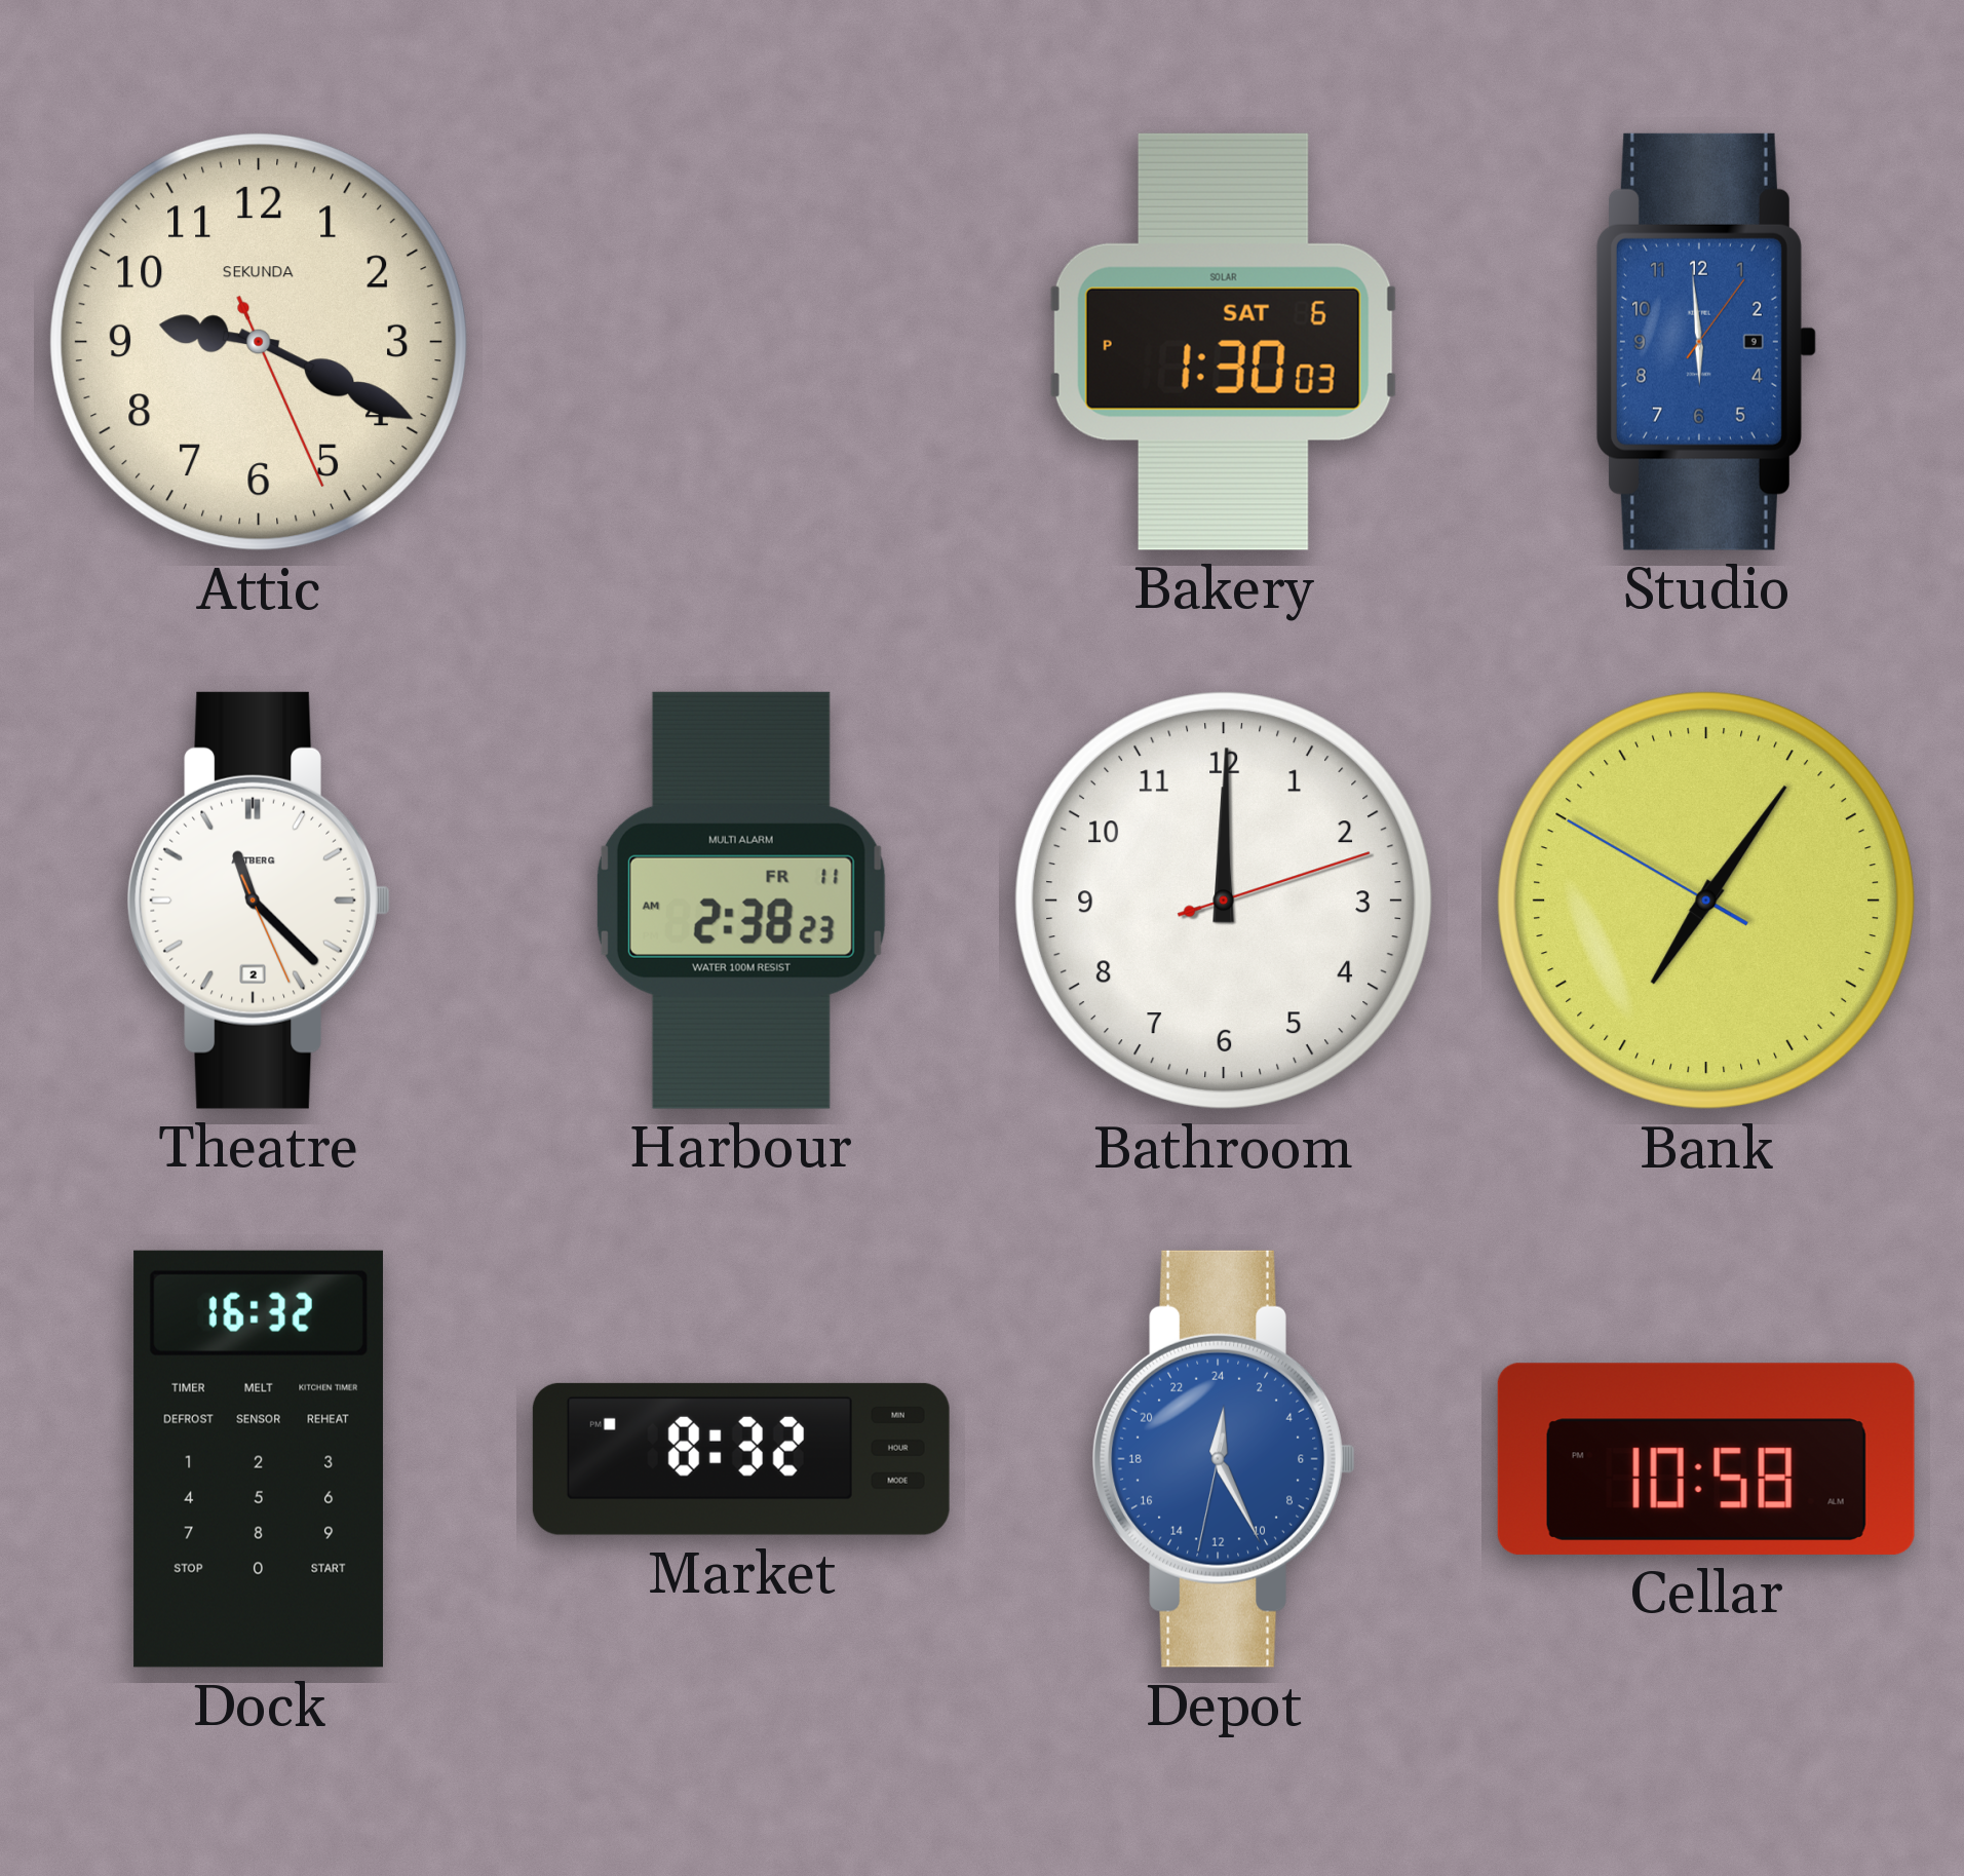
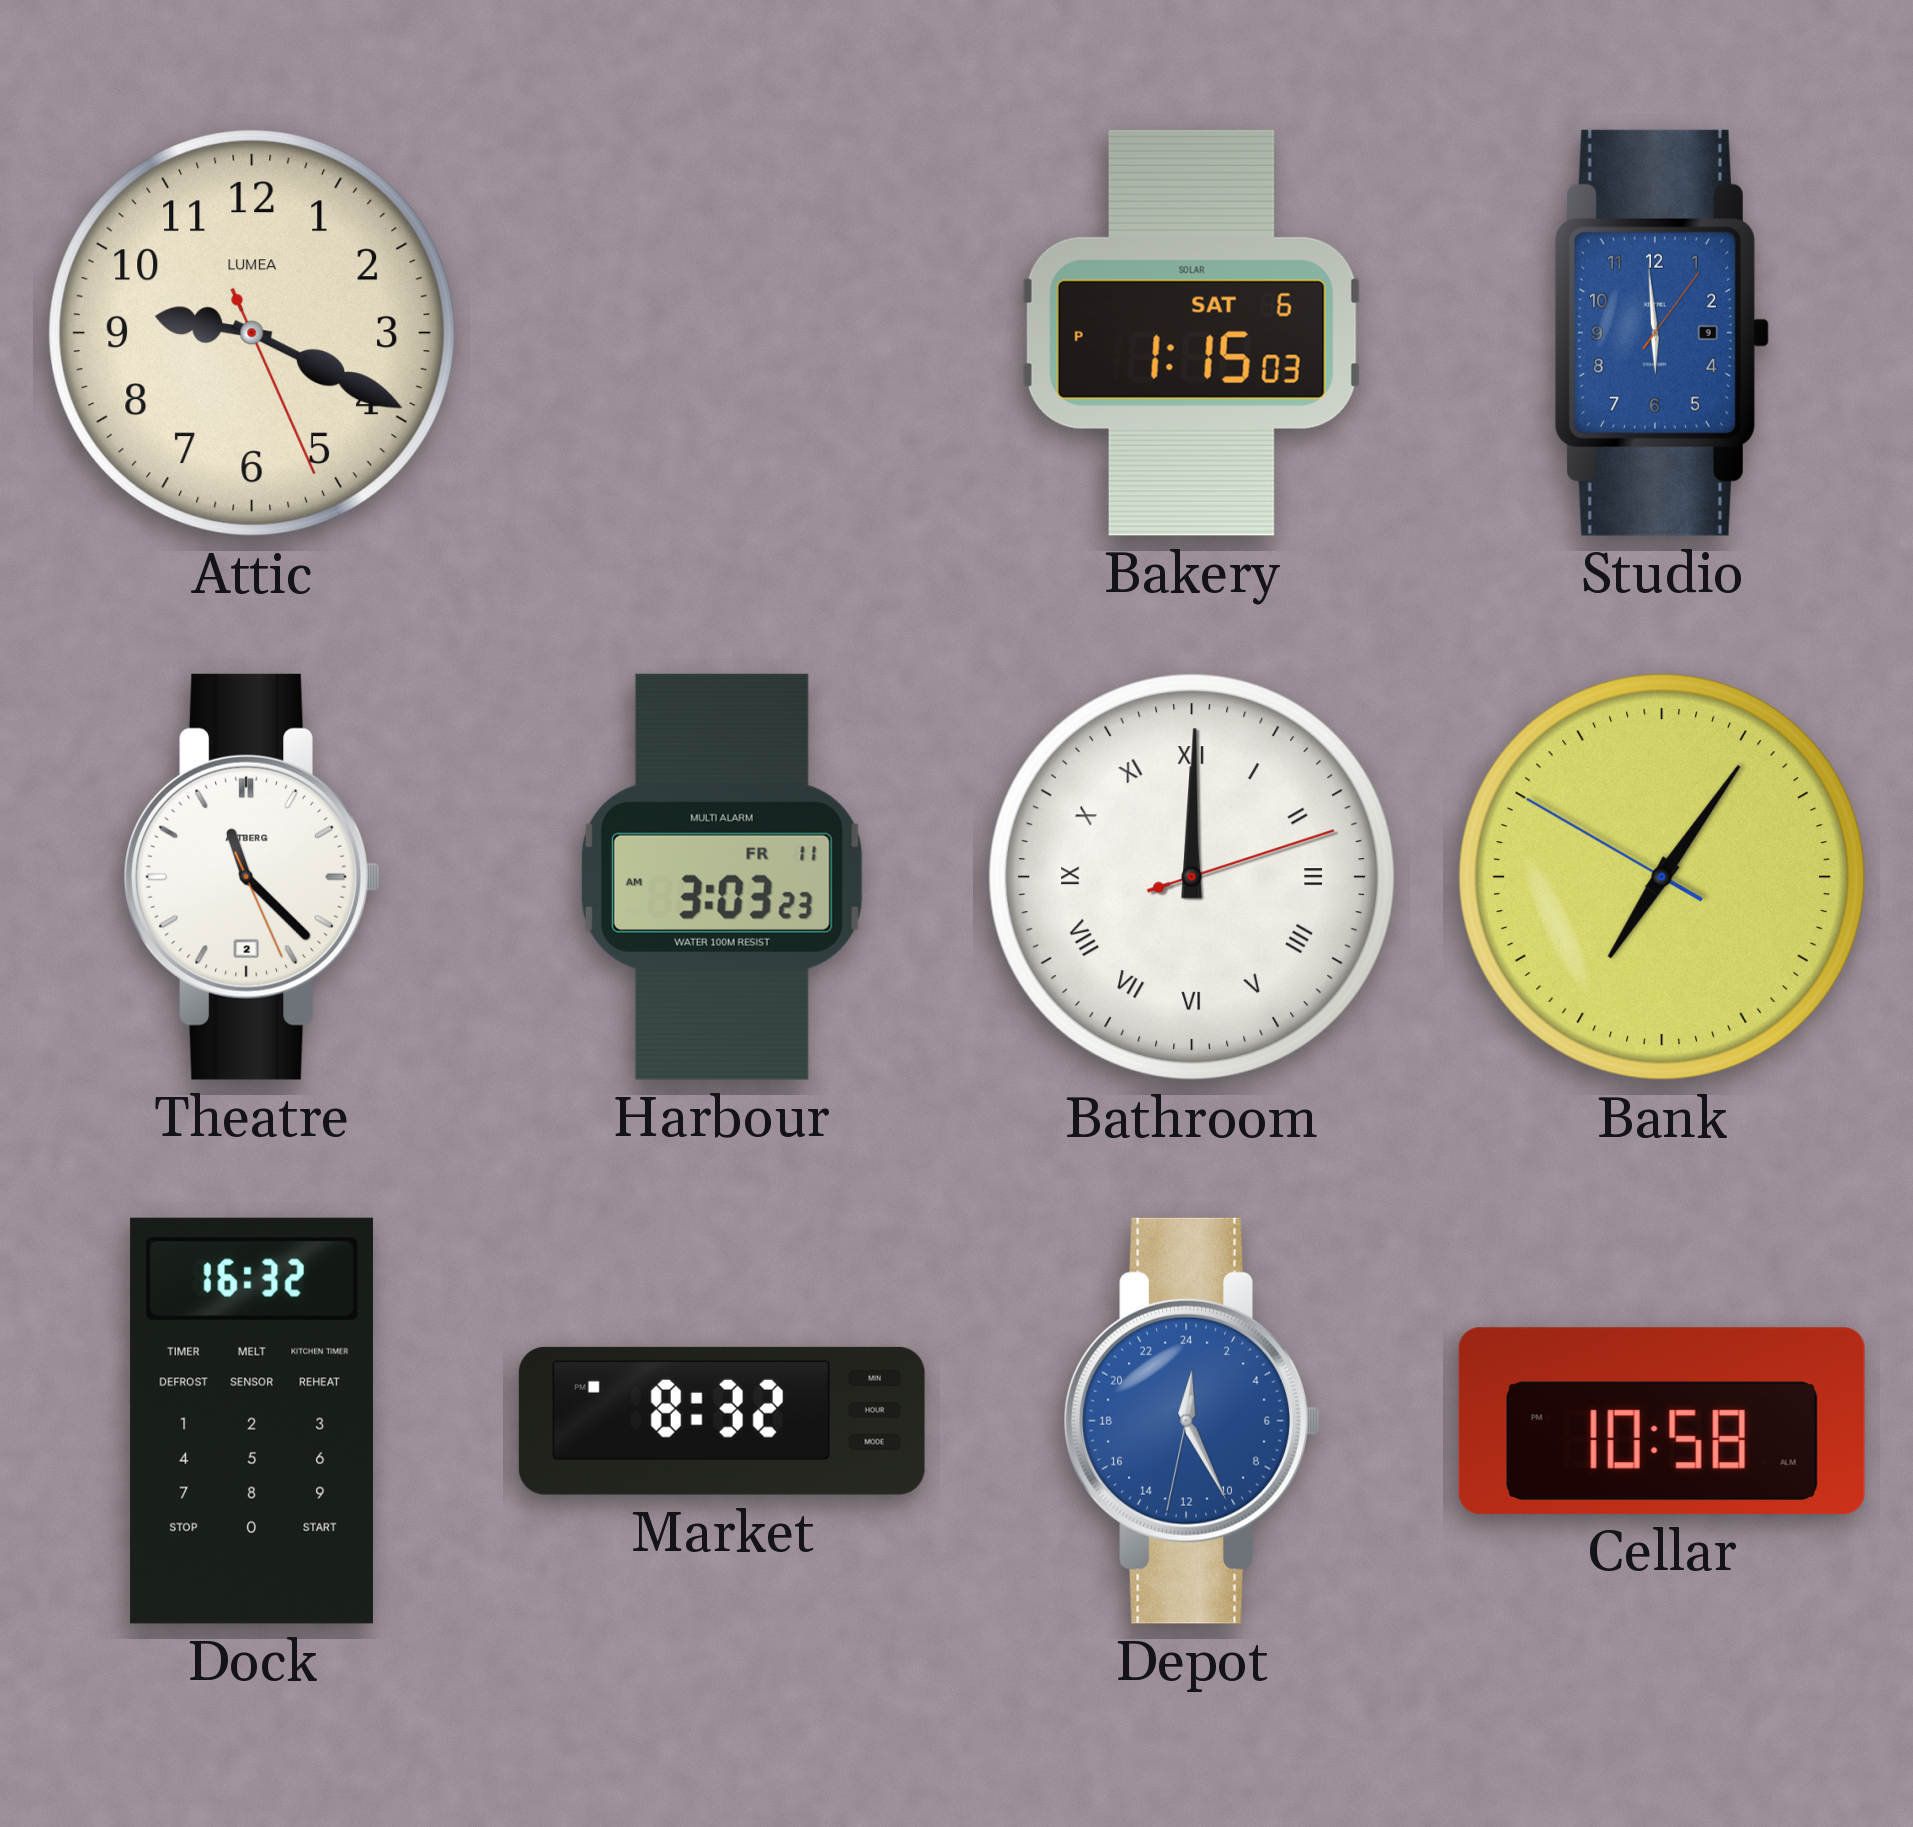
Attic brand: SEKUNDA -> LUMEA
Bakery: 1:30 -> 1:15
Harbour: 2:38 -> 3:03
Bathroom numerals: Arabic -> Roman
